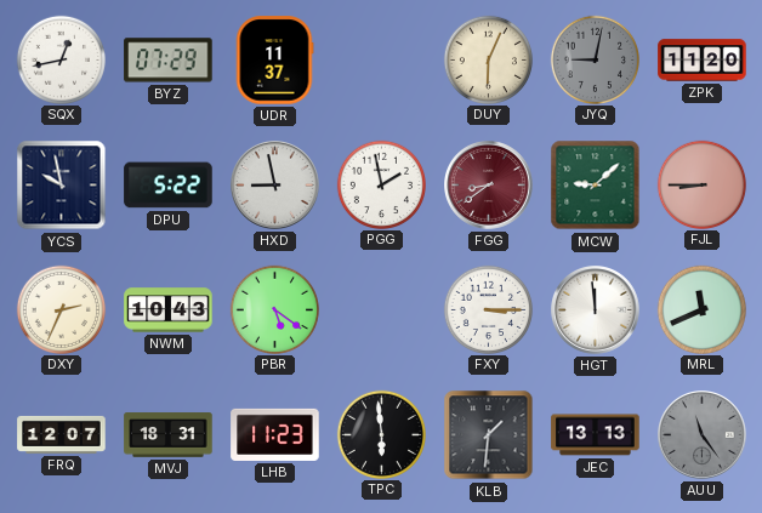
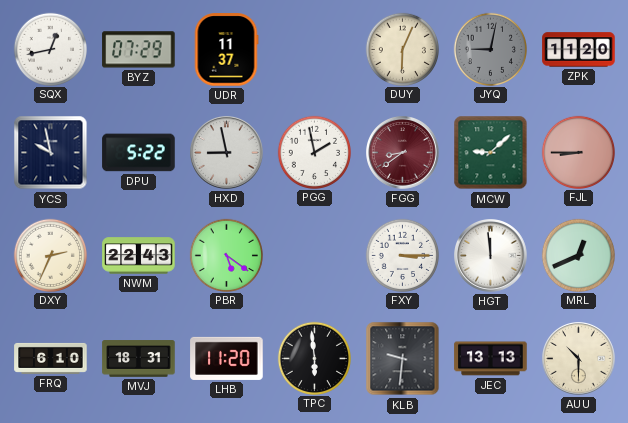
NWM: 10:43 -> 22:43
MRL: 11:41 -> 12:41
FRQ: 12:07 -> 6:10
LHB: 11:23 -> 11:20
KLB: 1:31 -> 9:31
AUU: 11:24 -> 10:30
AUU dial: grey -> cream
